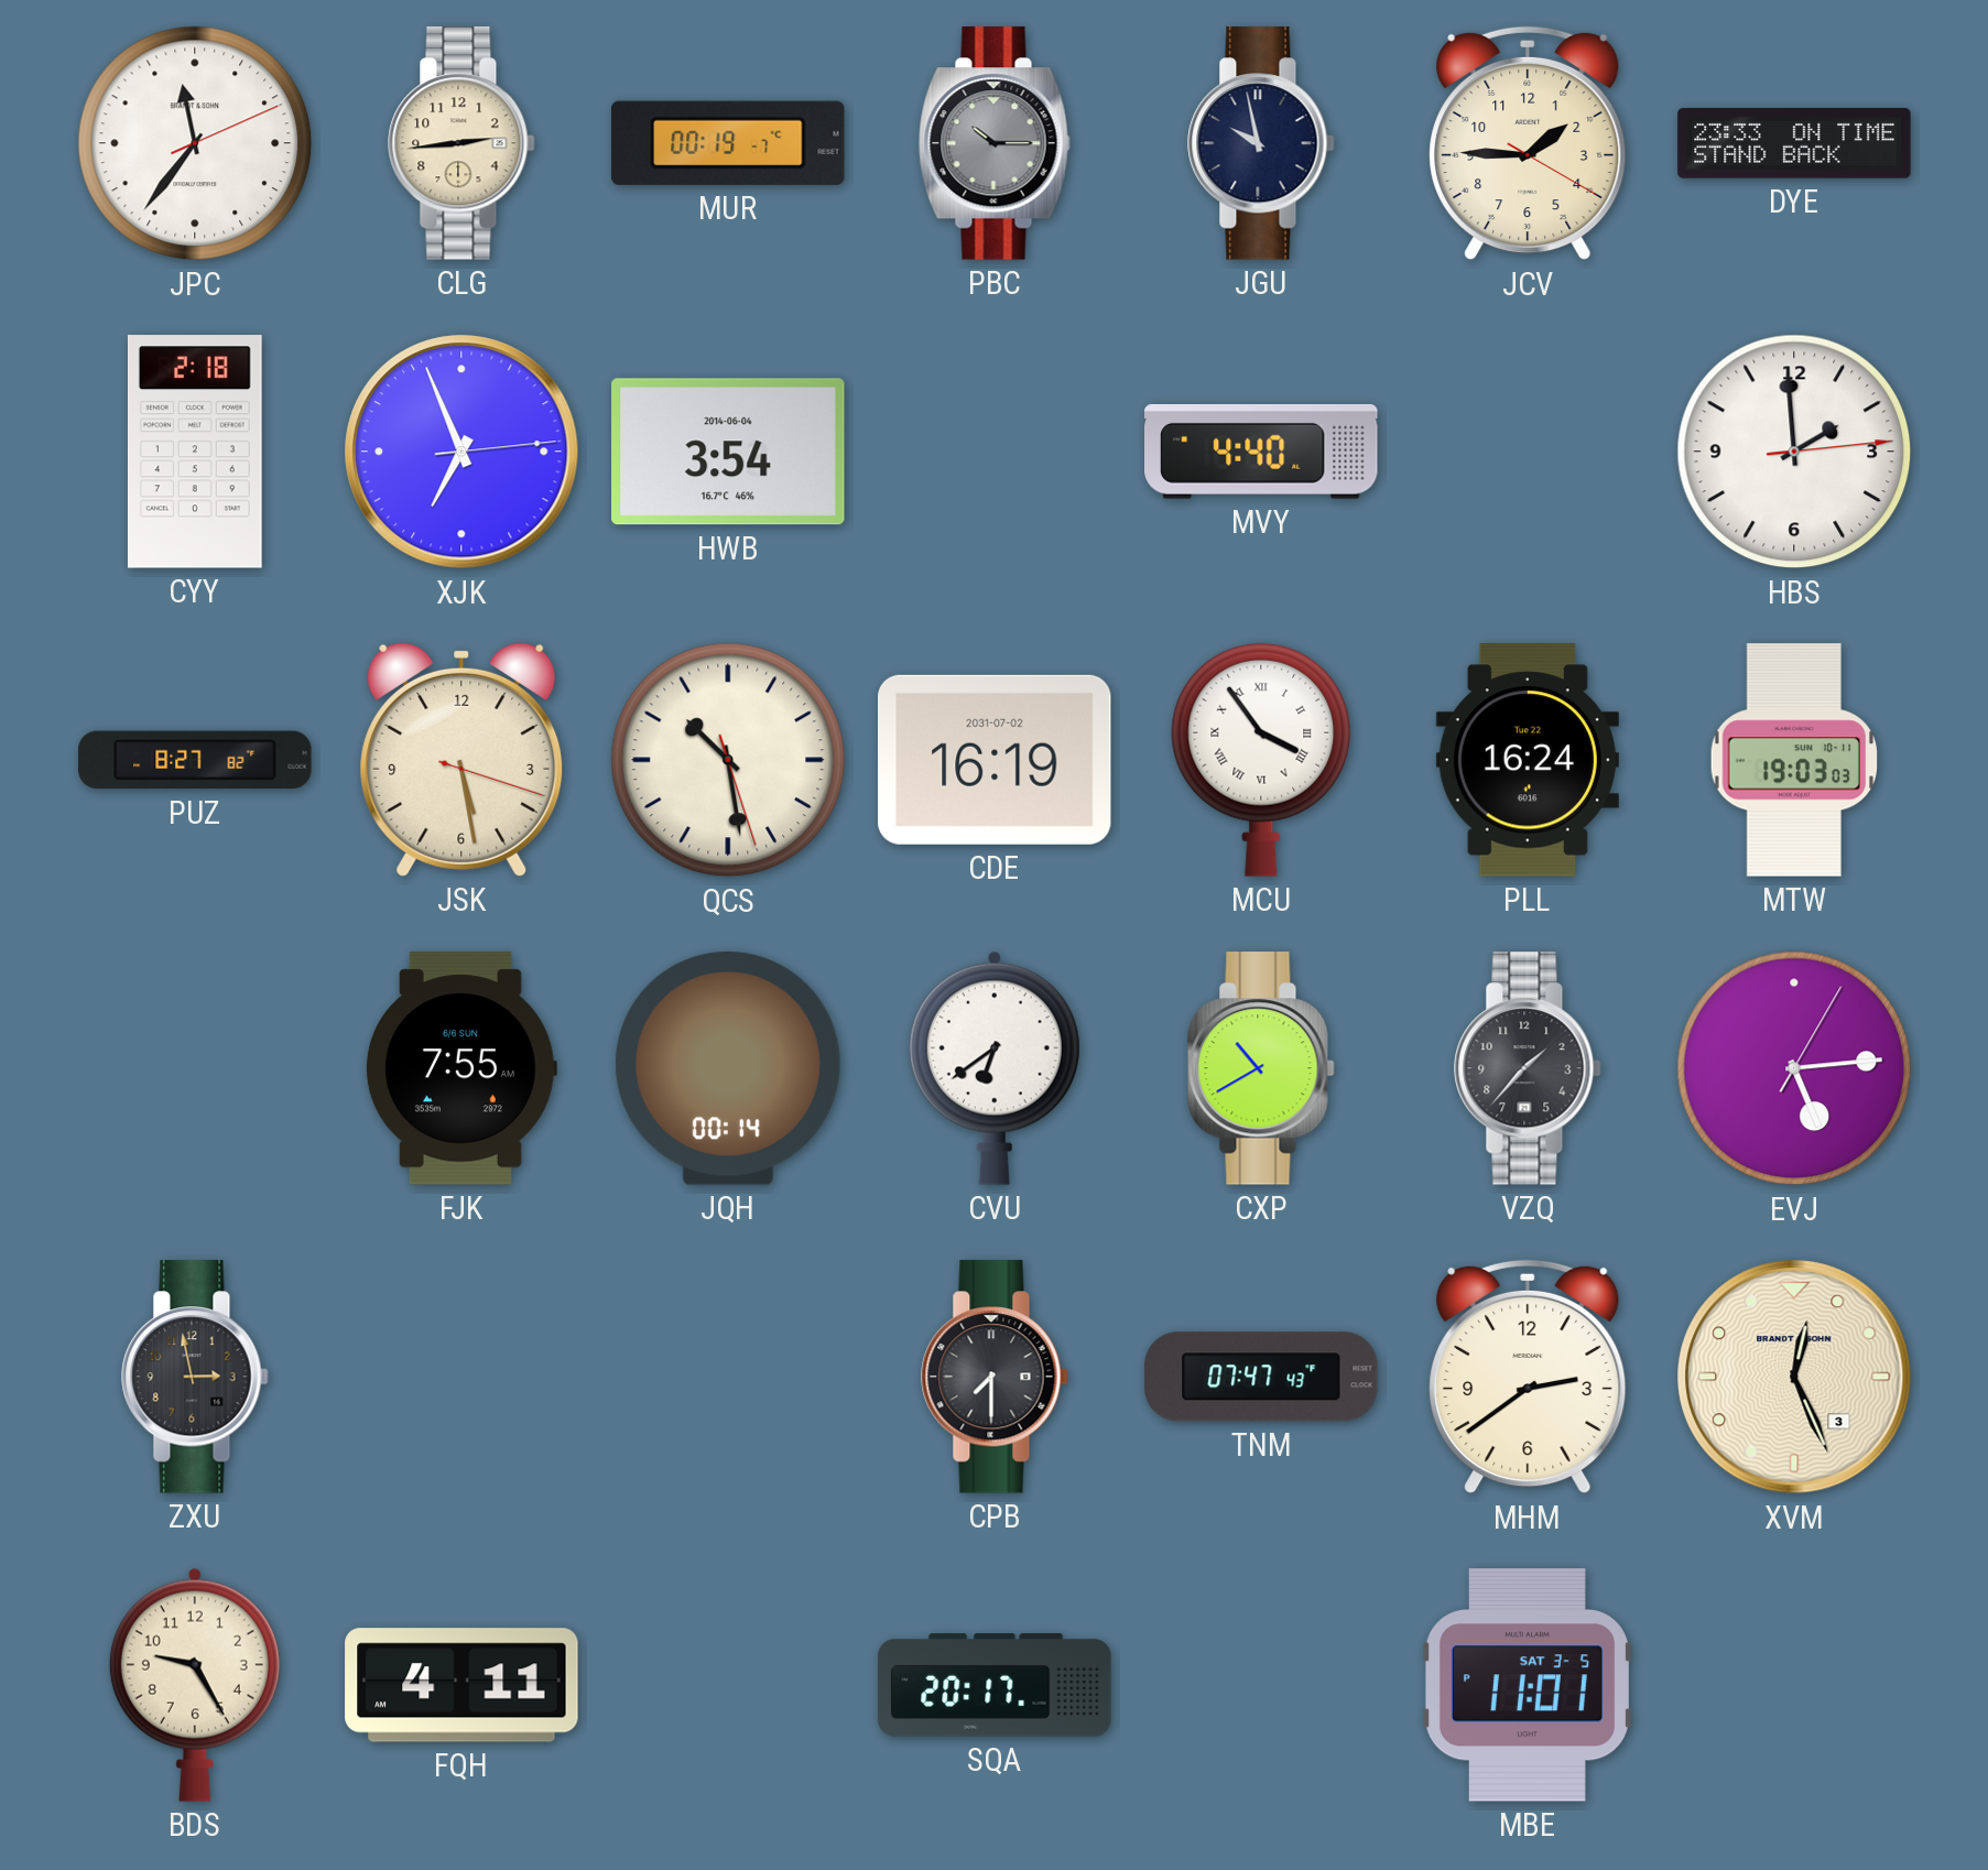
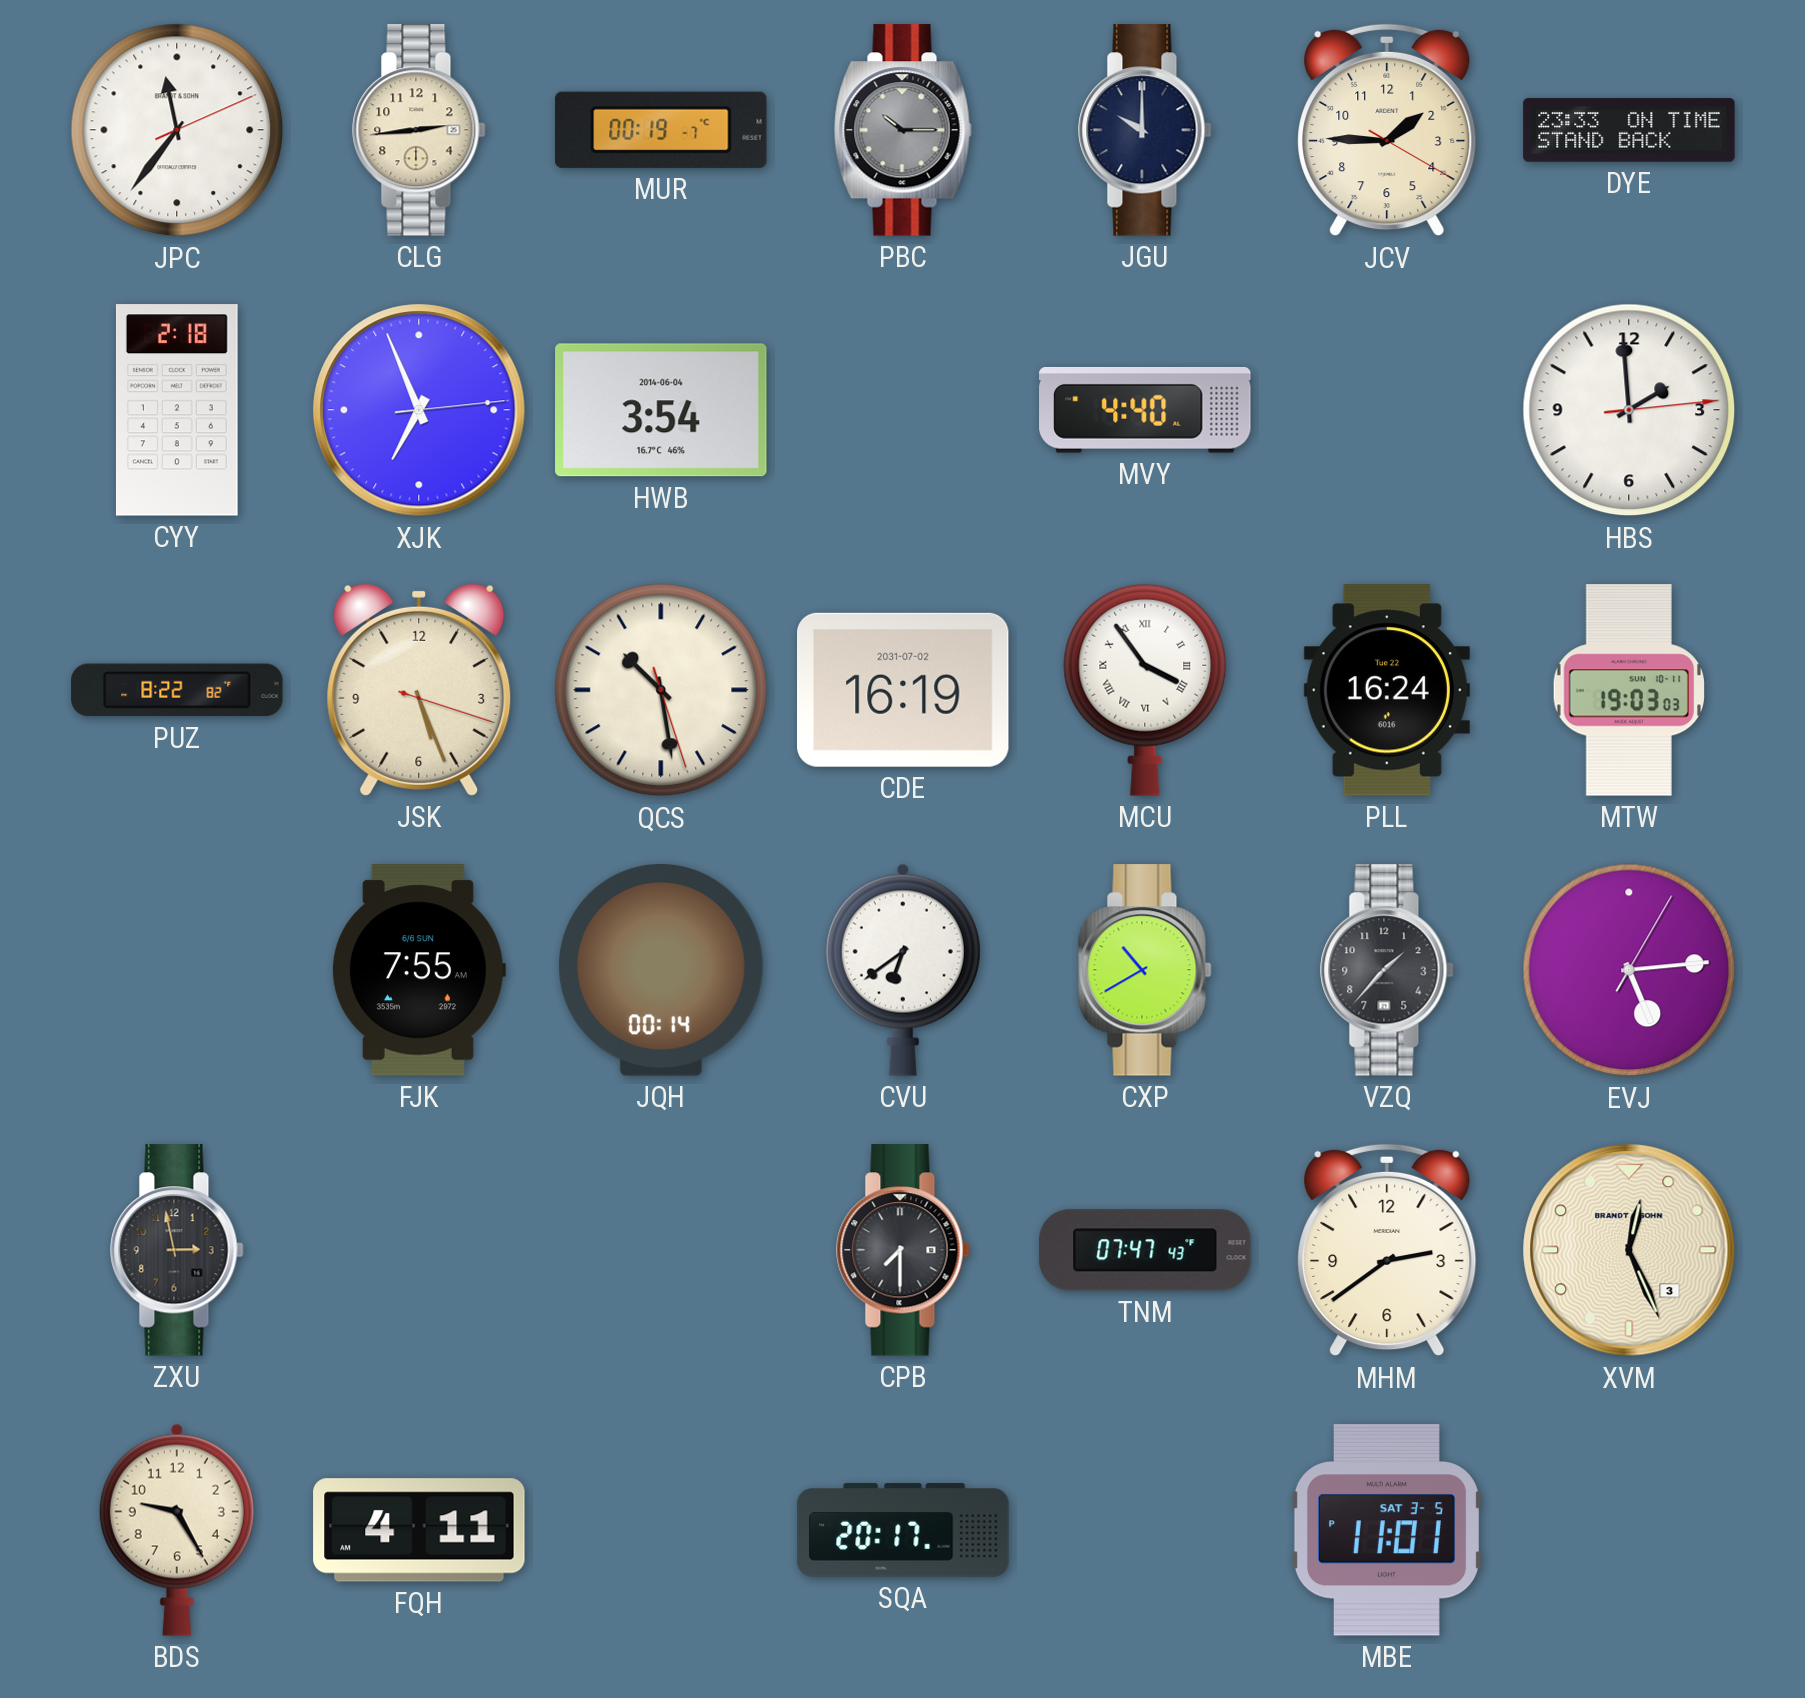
JGU: 9:58 -> 10:00
PUZ: 8:27 -> 8:22
JSK: 5:28 -> 5:26
